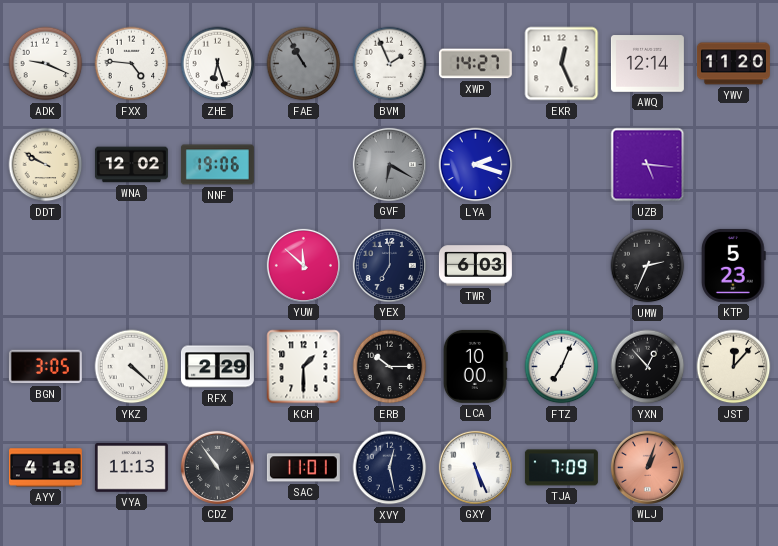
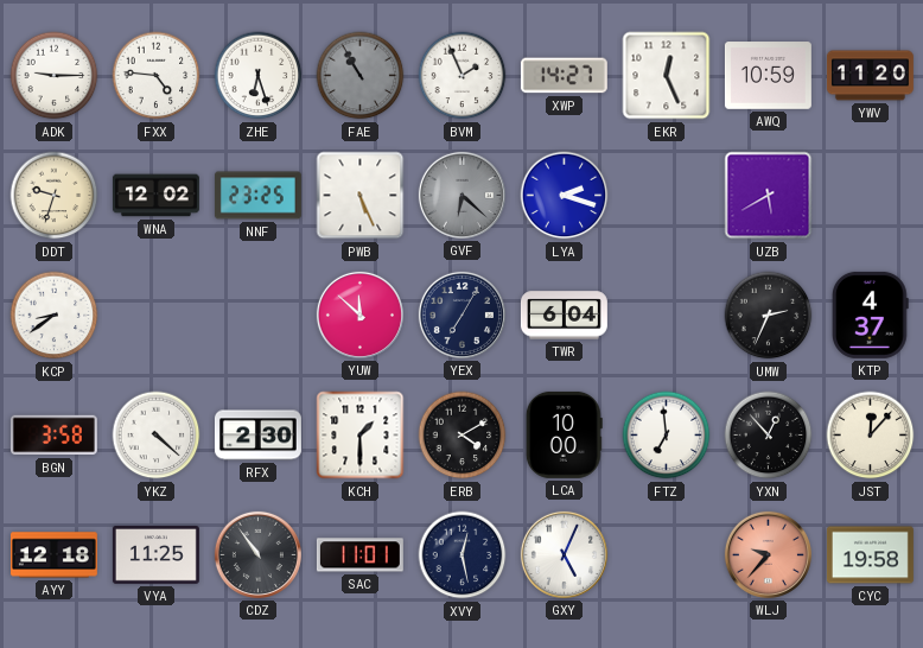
ADK: 9:19 -> 9:15
AWQ: 12:14 -> 10:59
DDT: 9:50 -> 9:33
NNF: 19:06 -> 23:25
PWB: none -> 5:26
GVF: 6:20 -> 6:22
UZB: 5:16 -> 5:40
KCP: none -> 8:39
YEX: 7:00 -> 7:05
TWR: 6:03 -> 6:04
KTP: 5:23 -> 4:37
BGN: 3:05 -> 3:58
RFX: 2:29 -> 2:30
ERB: 10:15 -> 4:10
FTZ: 7:04 -> 6:59
AYY: 4:18 -> 12:18
VYA: 11:13 -> 11:25
GXY: 5:26 -> 5:04
TJA: 7:09 -> none
WLJ: 1:03 -> 9:37
CYC: none -> 19:58
